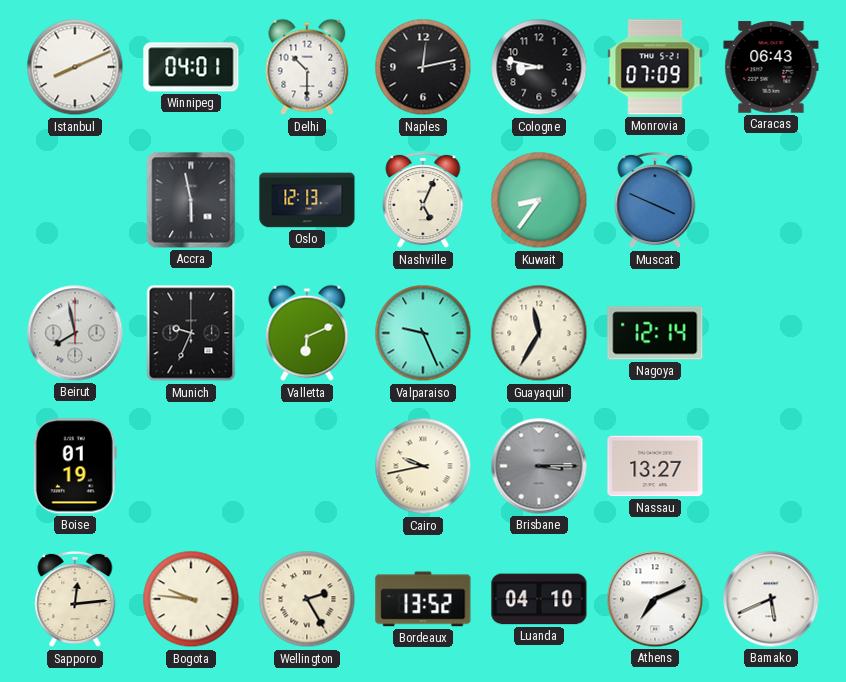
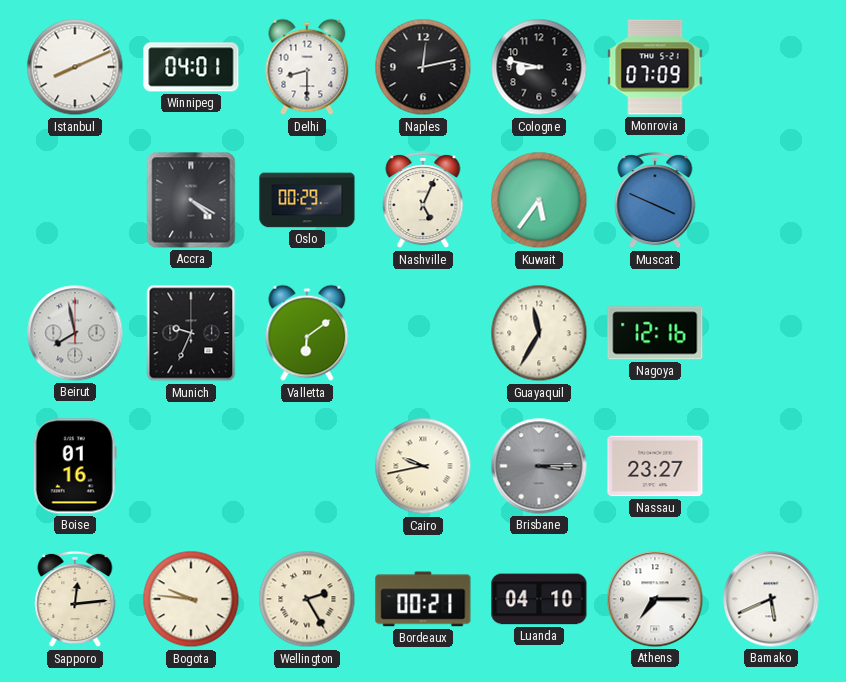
Delhi: 10:30 -> 8:30
Caracas: 06:43 -> none
Accra: 5:58 -> 4:20
Oslo: 12:13 -> 00:29
Kuwait: 8:36 -> 5:36
Valletta: 6:11 -> 6:09
Valparaiso: 9:26 -> none
Nagoya: 12:14 -> 12:16
Boise: 01:19 -> 01:16
Nassau: 13:27 -> 23:27
Bordeaux: 13:52 -> 00:21
Athens: 7:11 -> 7:15
